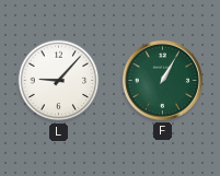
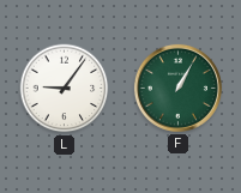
L: 9:07 -> 9:06
